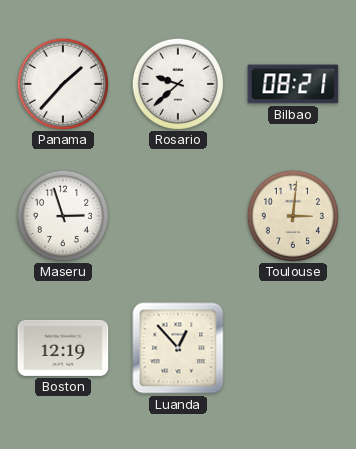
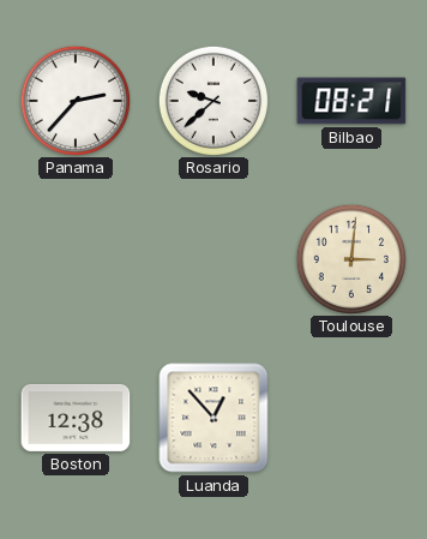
Panama: 1:37 -> 2:37
Maseru: 2:57 -> none
Boston: 12:19 -> 12:38
